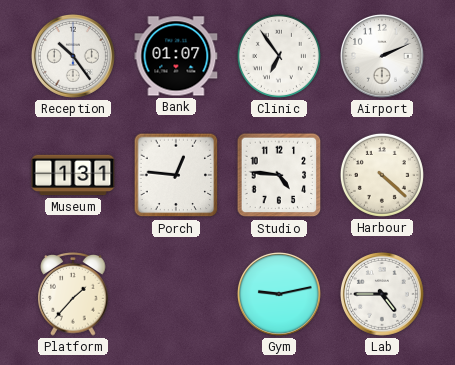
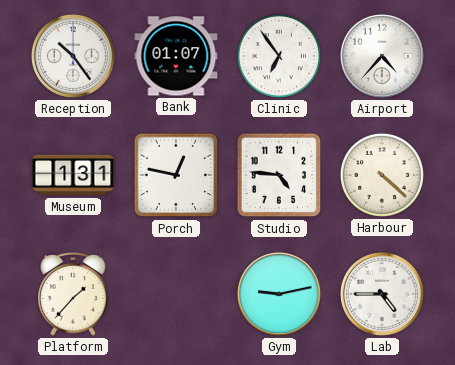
Airport: 2:11 -> 4:37
Porch: 12:46 -> 12:47
